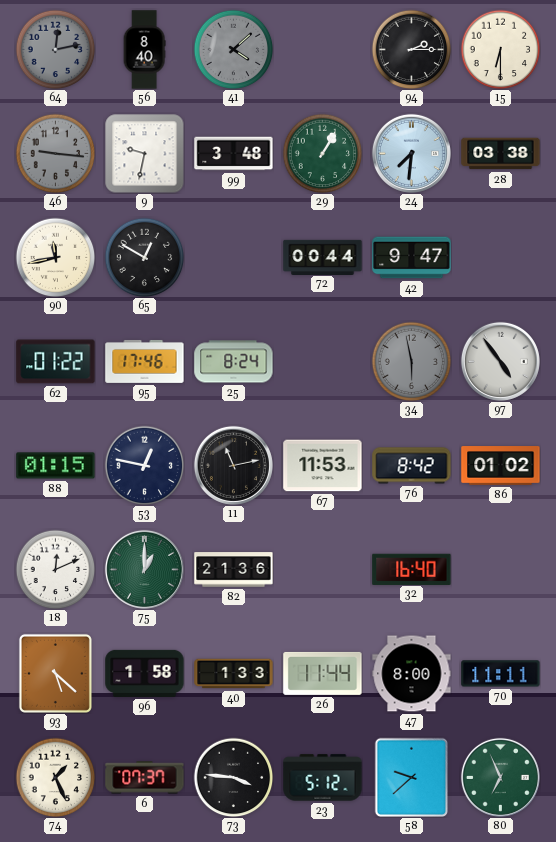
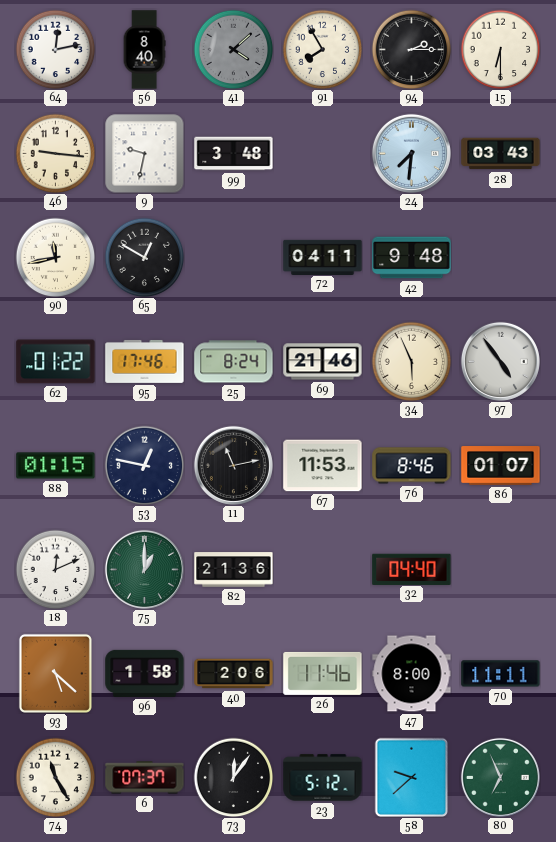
64 dial: grey -> white
91: none -> 7:55
46 dial: grey -> cream
29: 1:05 -> none
28: 03:38 -> 03:43
72: 00:44 -> 04:11
42: 9:47 -> 9:48
69: none -> 21:46
34: 5:58 -> 5:56
34 dial: grey -> cream
76: 8:42 -> 8:46
86: 01:02 -> 01:07
32: 16:40 -> 04:40
40: 1:33 -> 2:06
26: 11:44 -> 11:46
74: 1:26 -> 11:25
73: 3:46 -> 12:06
